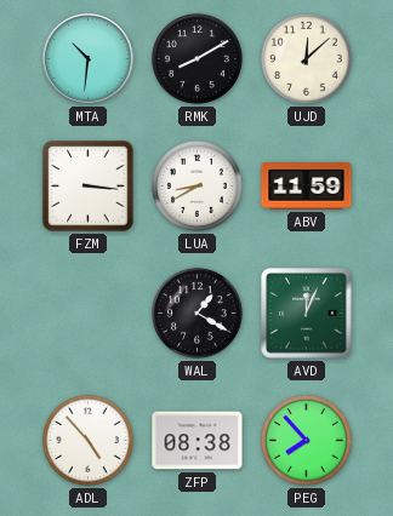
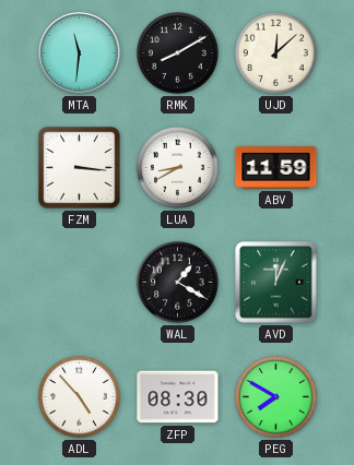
MTA: 10:31 -> 11:31
ZFP: 08:38 -> 08:30
PEG: 7:53 -> 7:50
